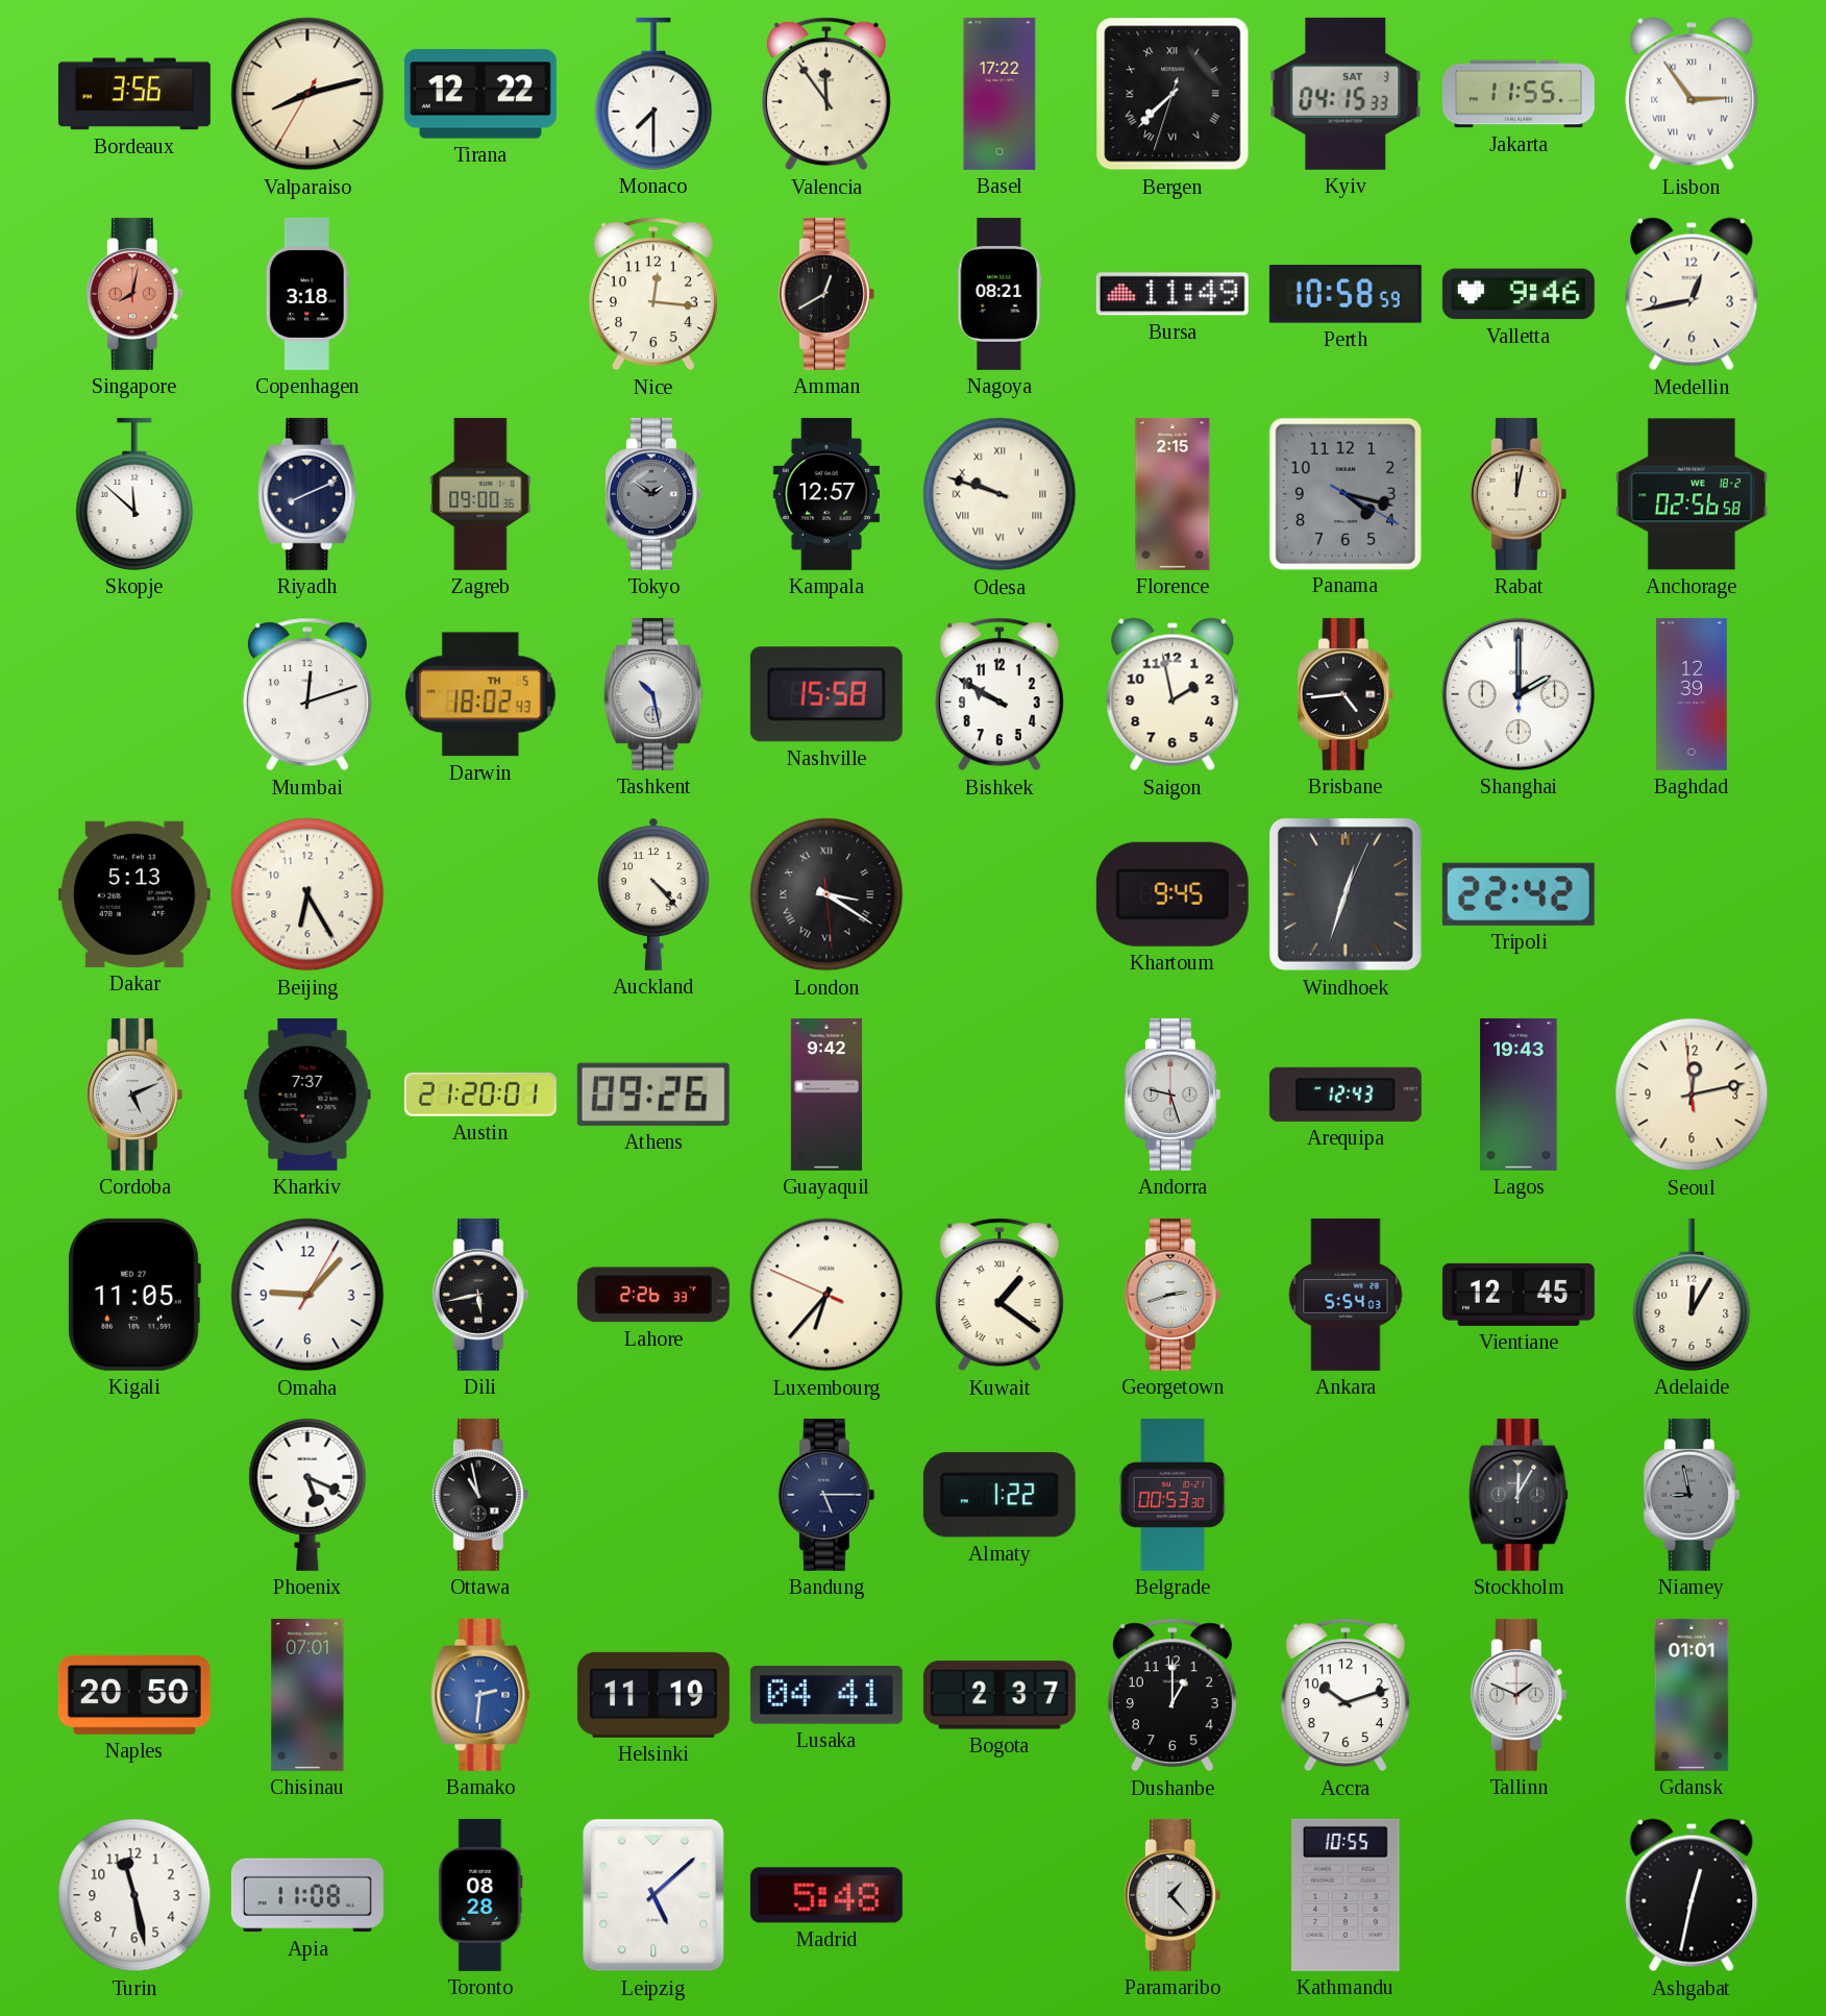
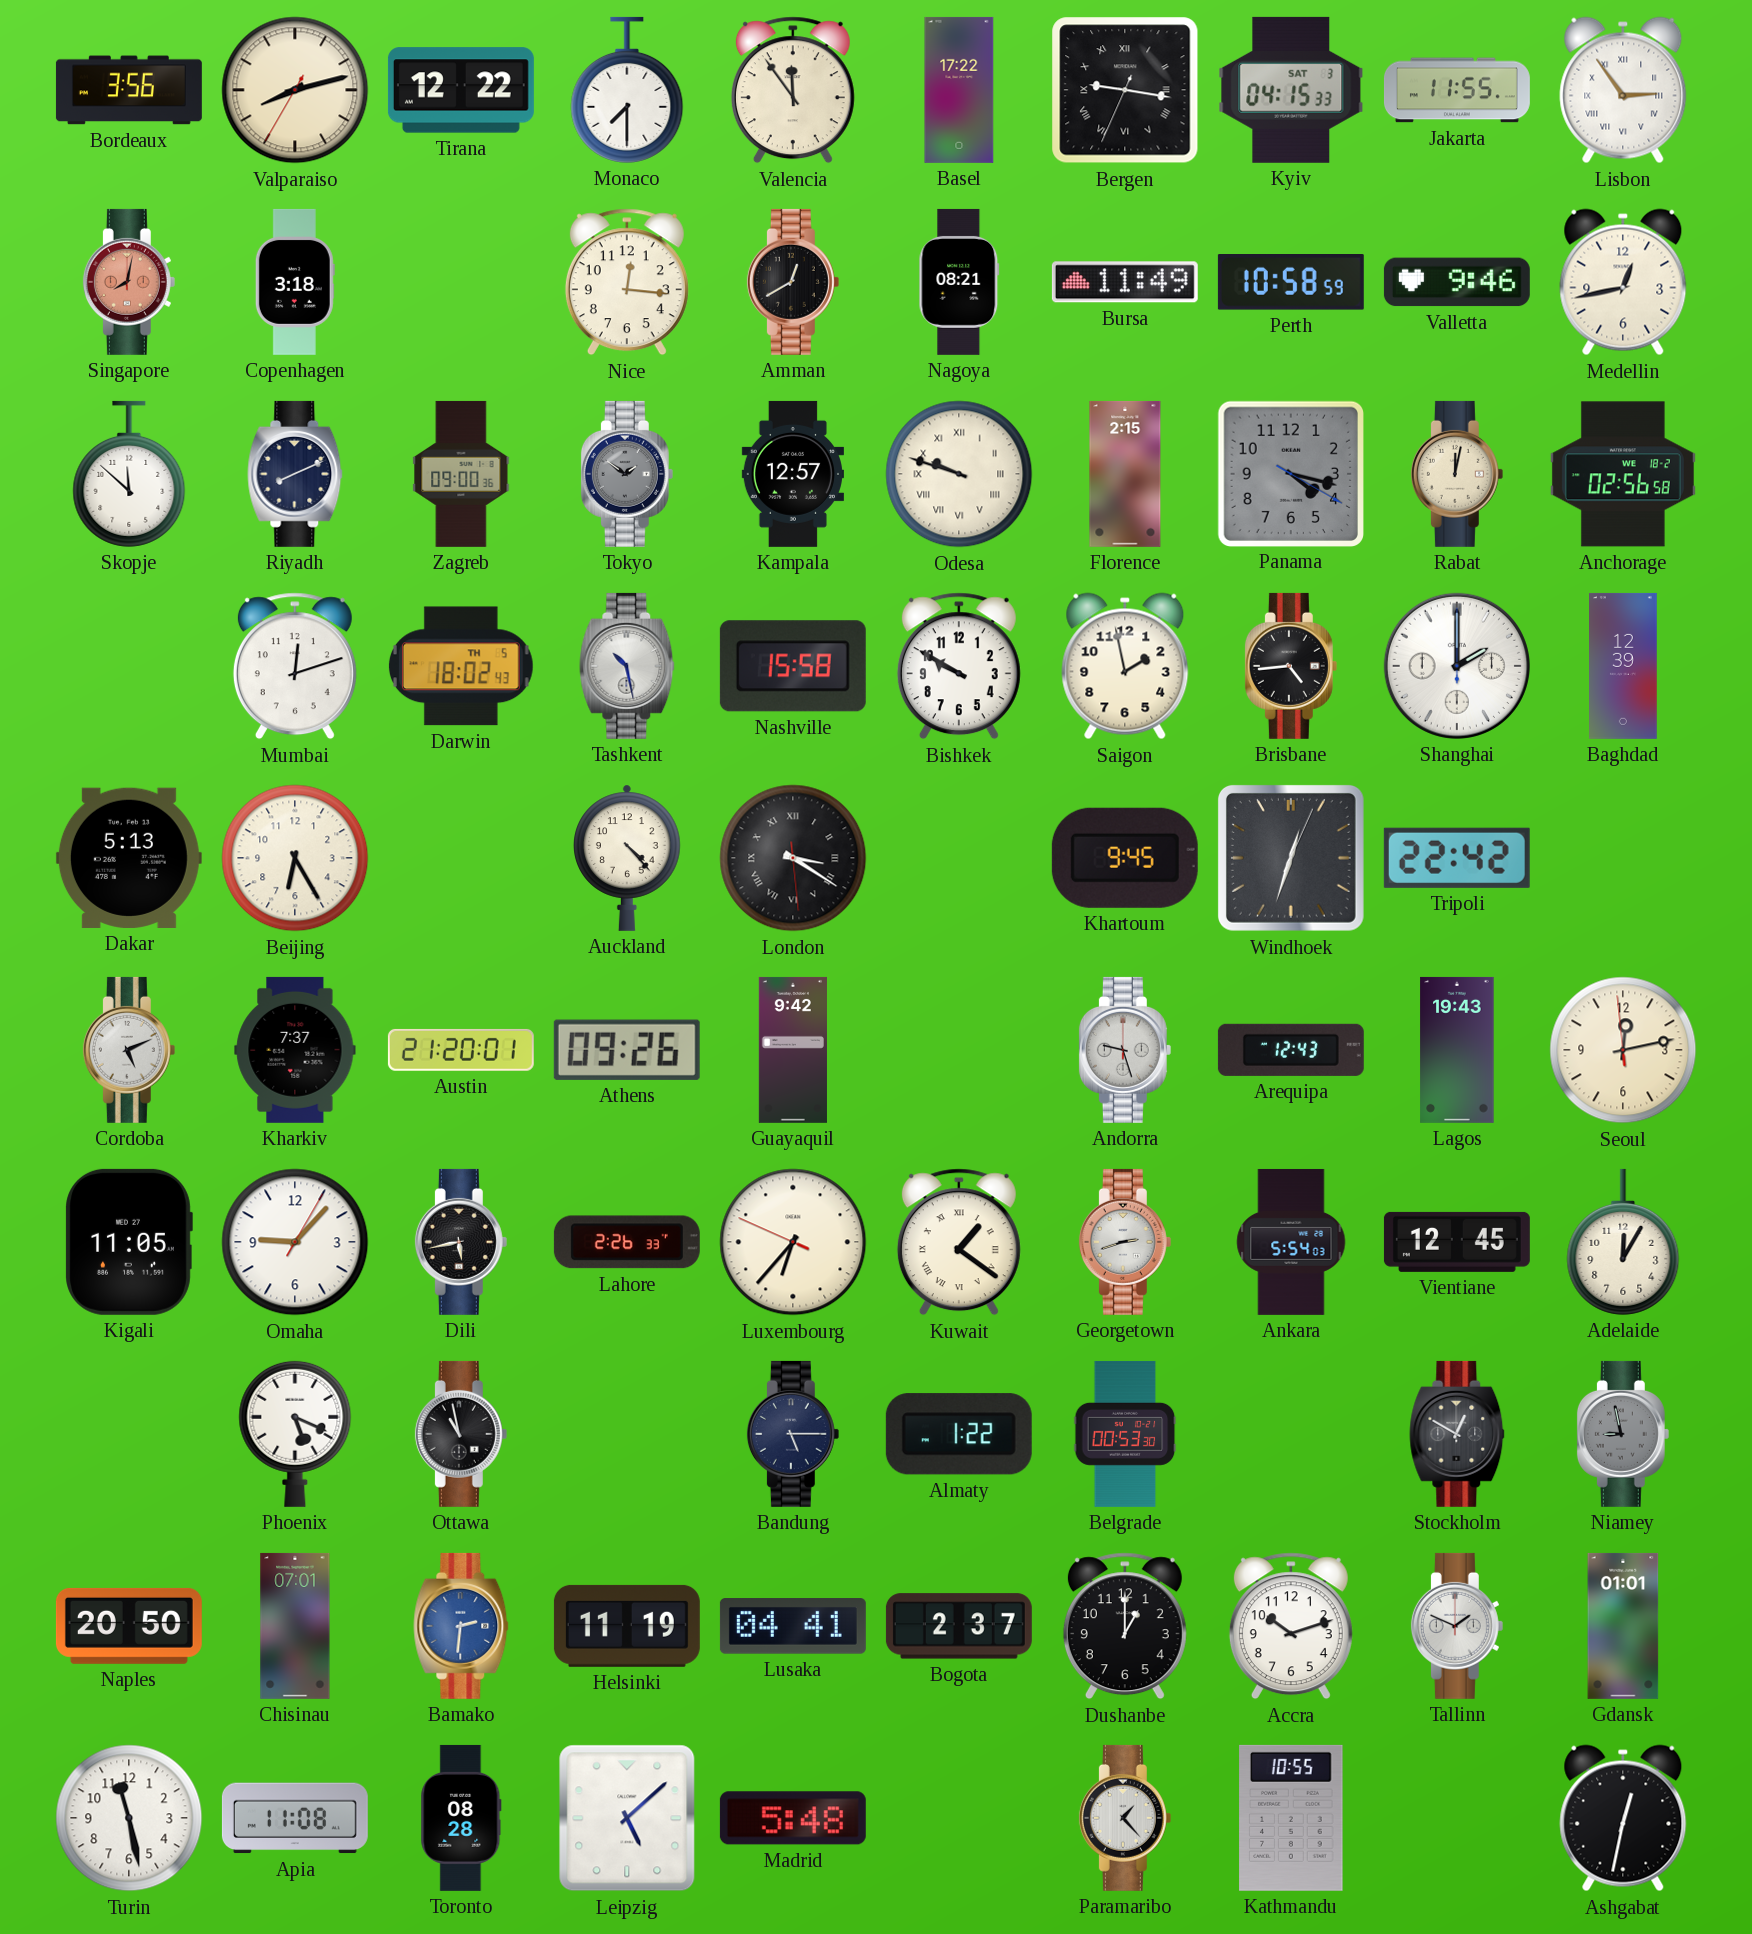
Bergen: 7:37 -> 9:16
Stockholm: 12:05 -> 12:50
